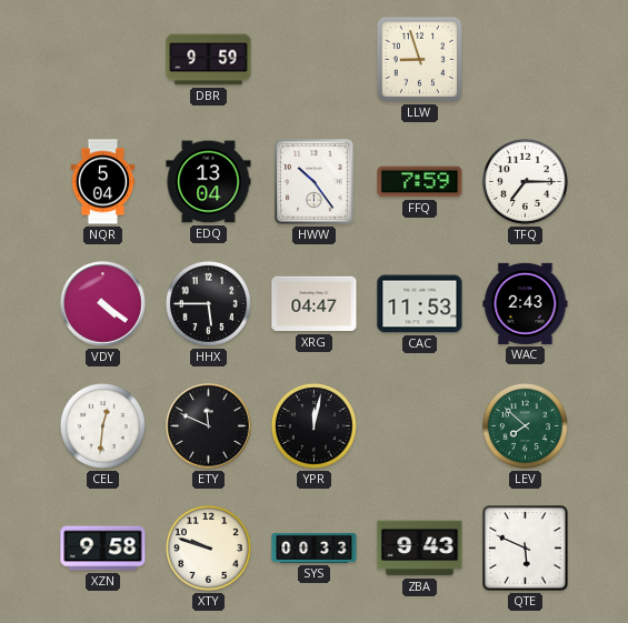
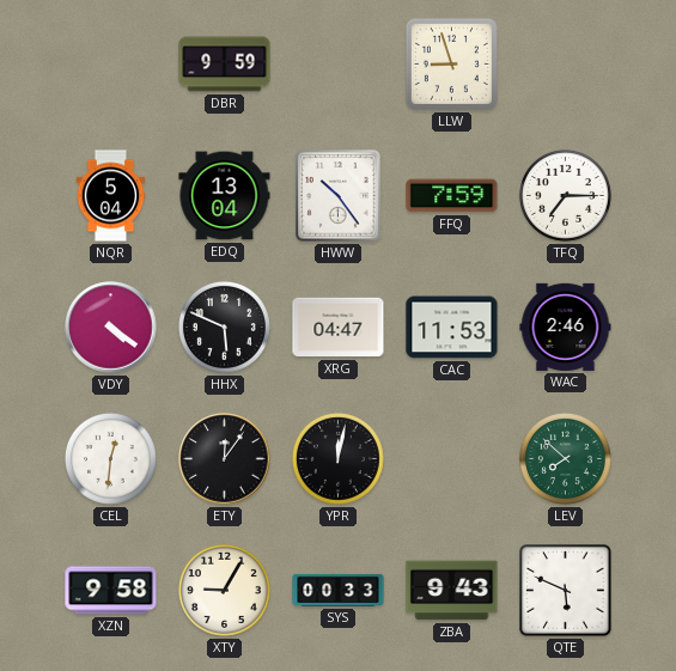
HHX: 5:45 -> 5:49
WAC: 2:43 -> 2:46
ETY: 11:49 -> 12:06
XTY: 9:48 -> 9:05
